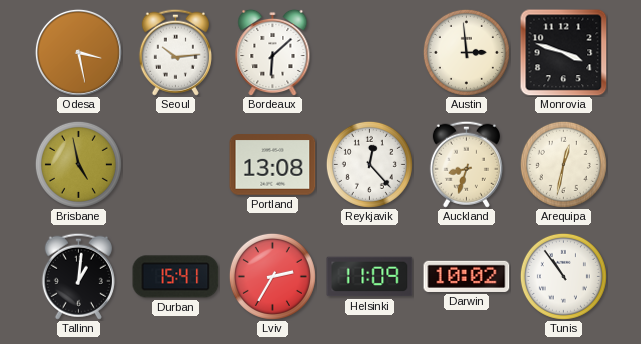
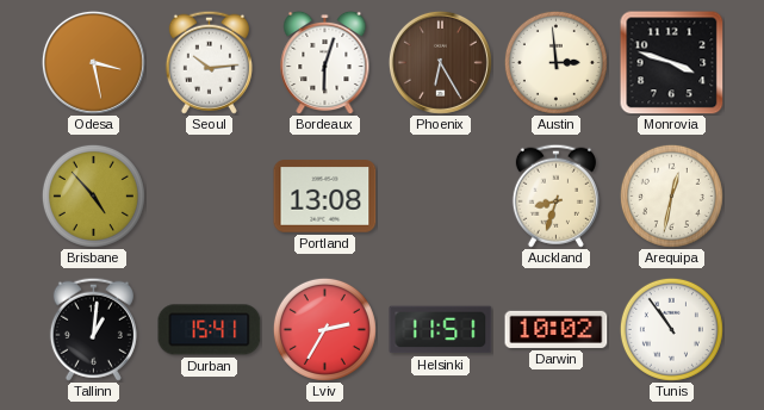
Bordeaux: 6:08 -> 6:03
Phoenix: none -> 6:25
Brisbane: 4:58 -> 4:53
Reykjavik: 12:23 -> none
Helsinki: 11:09 -> 11:51
